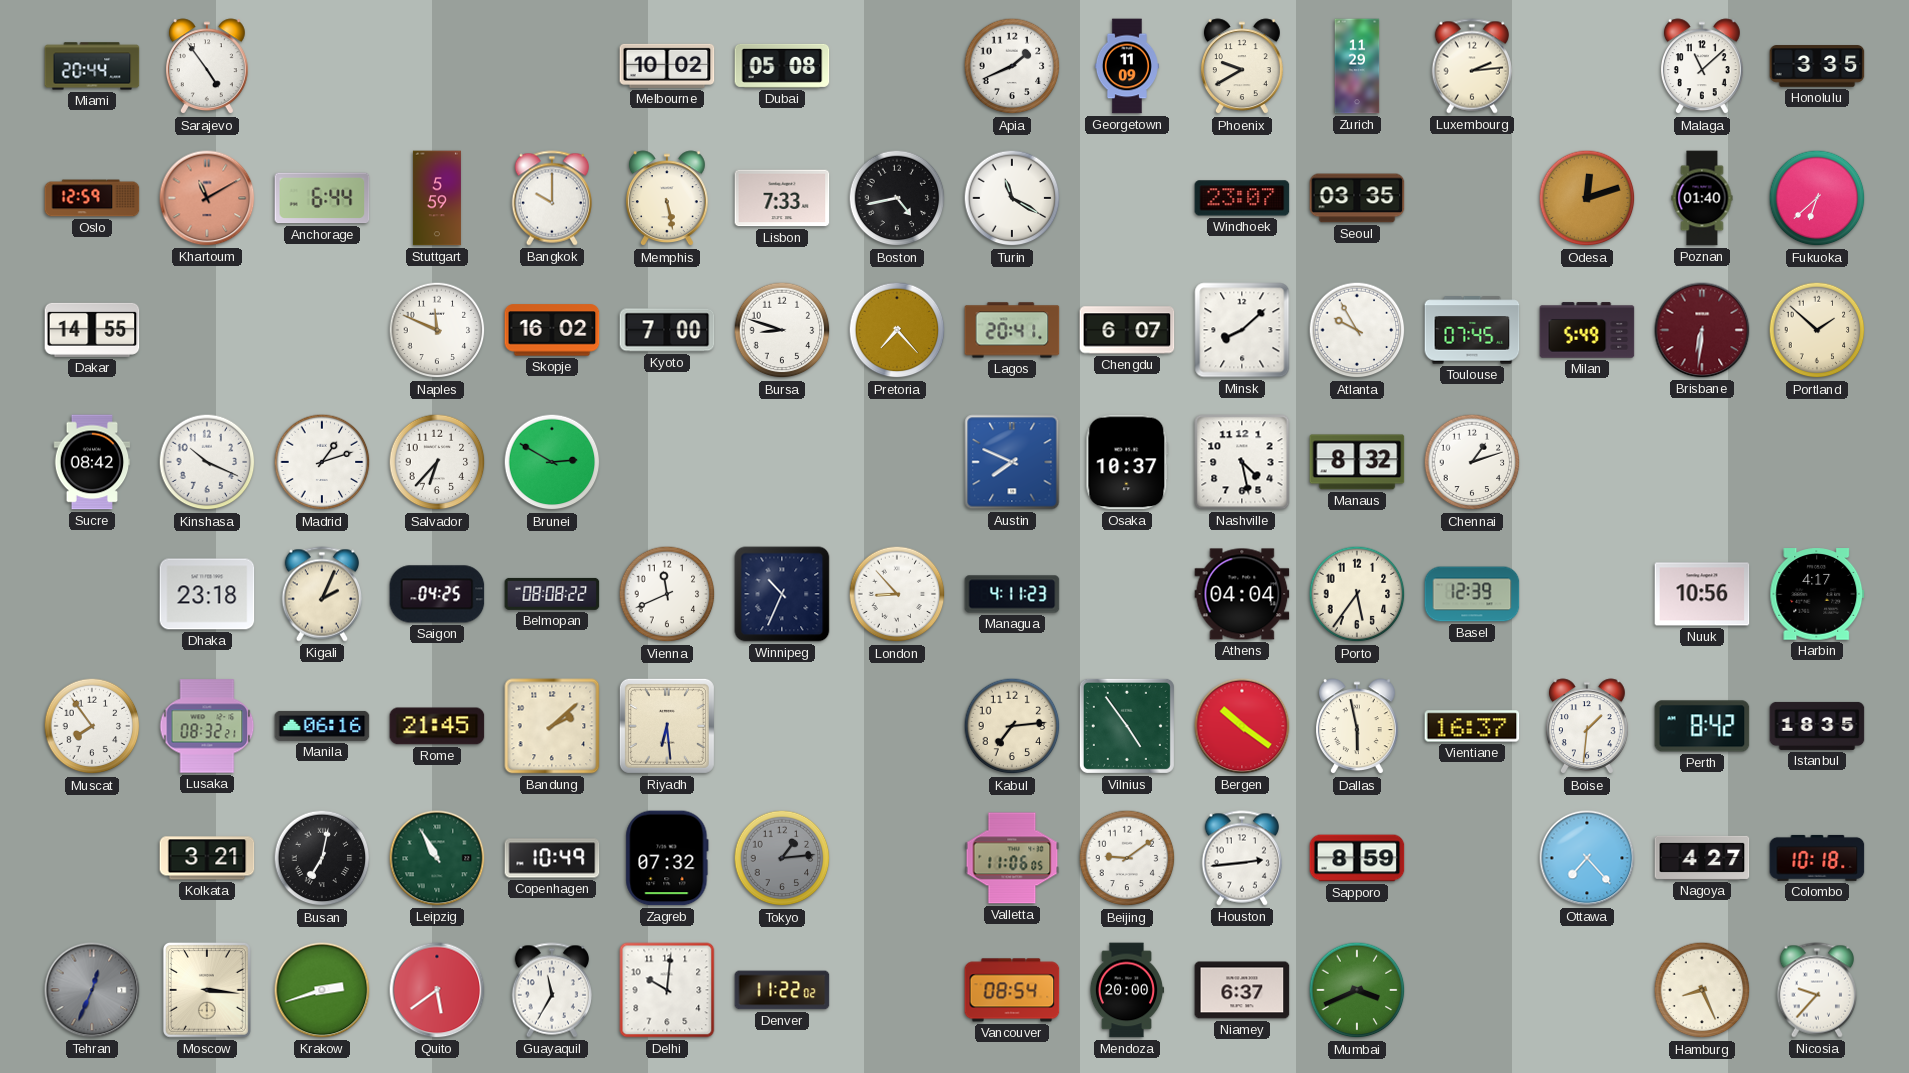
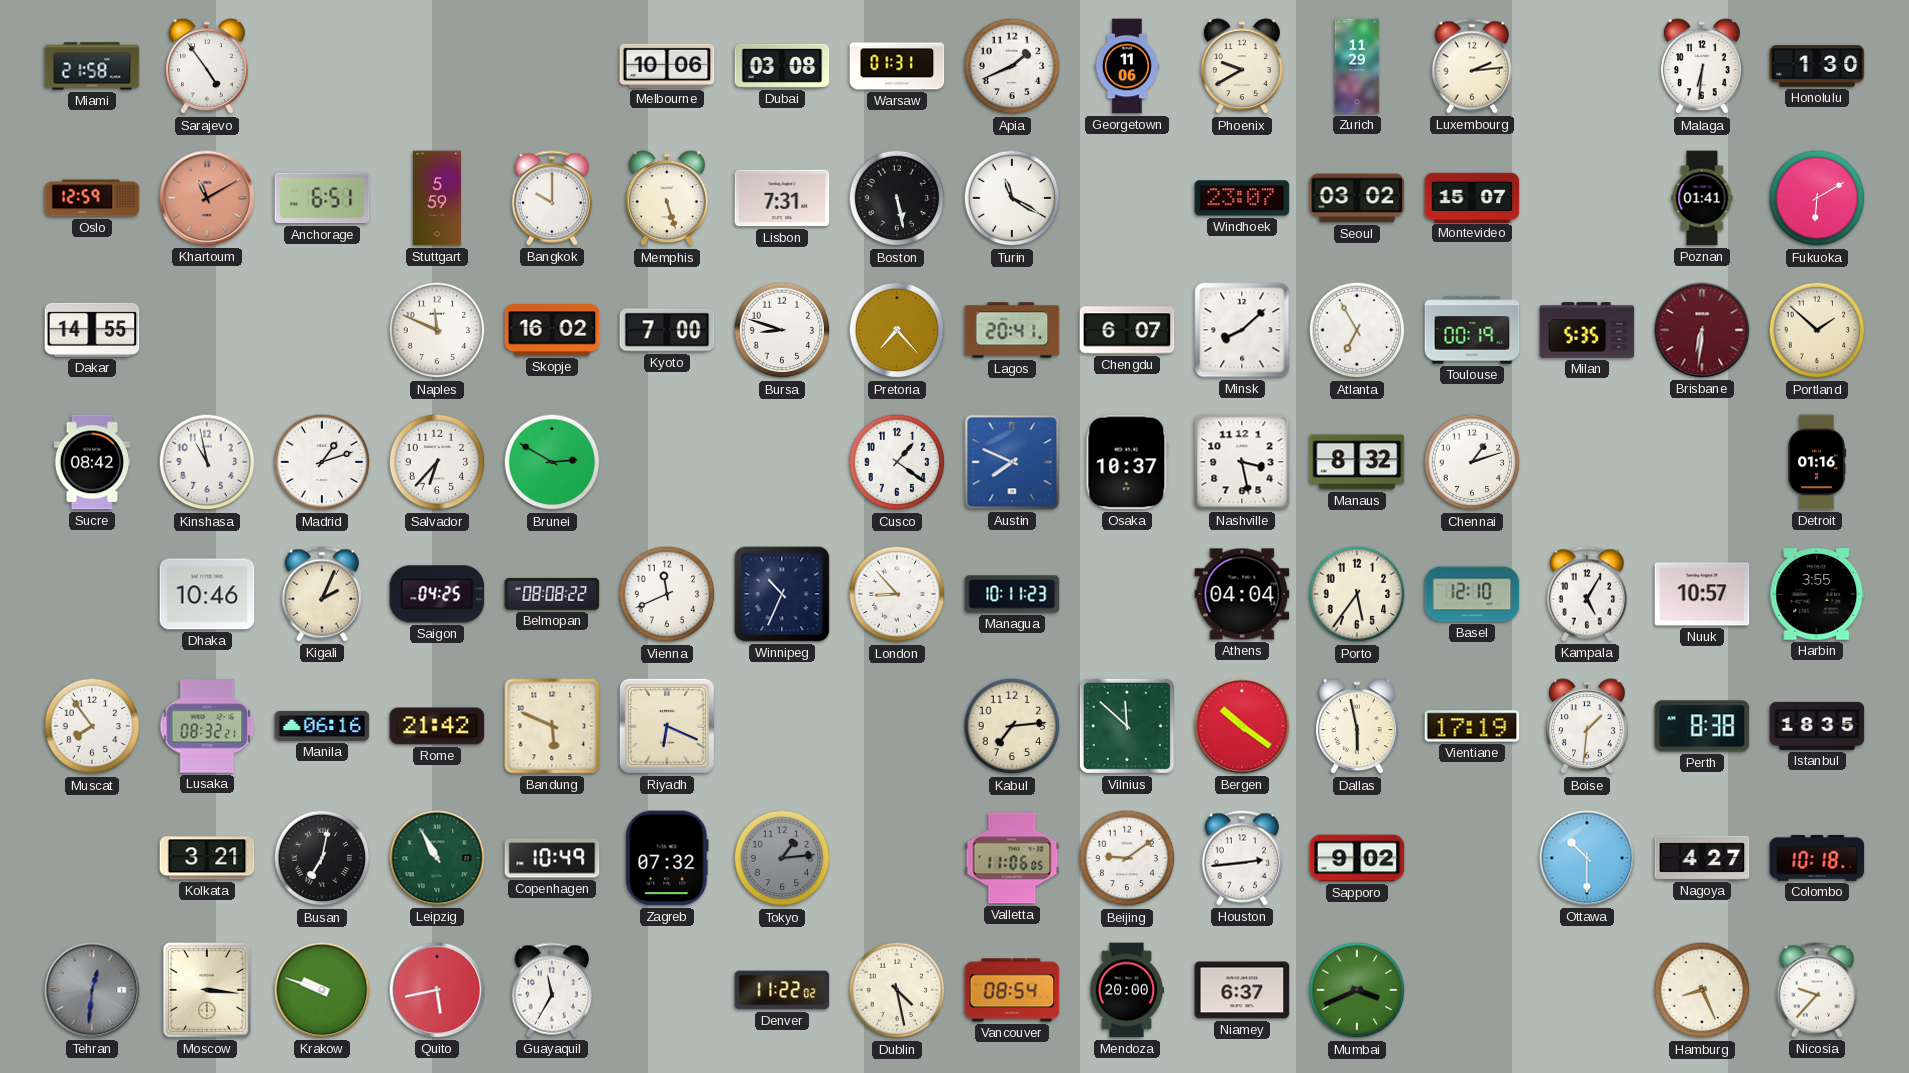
Miami: 20:44 -> 21:58
Melbourne: 10:02 -> 10:06
Dubai: 05:08 -> 03:08
Warsaw: none -> 01:31
Georgetown: 11:09 -> 11:06
Malaga: 11:08 -> 6:31
Honolulu: 3:35 -> 1:30
Anchorage: 6:44 -> 6:51
Memphis: 5:28 -> 5:27
Lisbon: 7:33 -> 7:31
Boston: 4:43 -> 5:28
Seoul: 03:35 -> 03:02
Montevideo: none -> 15:07
Odesa: 12:12 -> none
Poznan: 01:40 -> 01:41
Fukuoka: 6:38 -> 6:10
Atlanta: 9:55 -> 6:55
Toulouse: 07:45 -> 00:19
Milan: 5:49 -> 5:35
Kinshasa: 10:19 -> 10:58
Cusco: none -> 1:21
Nashville: 4:28 -> 3:28
Detroit: none -> 01:16
Dhaka: 23:18 -> 10:46
Managua: 4:11 -> 10:11
Basel: 12:39 -> 12:10
Kampala: none -> 5:05
Nuuk: 10:56 -> 10:57
Harbin: 4:17 -> 3:55
Rome: 21:45 -> 21:42
Bandung: 2:08 -> 5:49
Riyadh: 6:29 -> 6:19
Vilnius: 4:54 -> 11:52
Vientiane: 16:37 -> 17:19
Perth: 8:42 -> 8:38
Sapporo: 8:59 -> 9:02
Ottawa: 7:23 -> 10:30
Tehran: 12:34 -> 12:31
Krakow: 2:42 -> 9:48
Quito: 5:39 -> 5:43
Delhi: 10:01 -> none
Dublin: none -> 4:28
